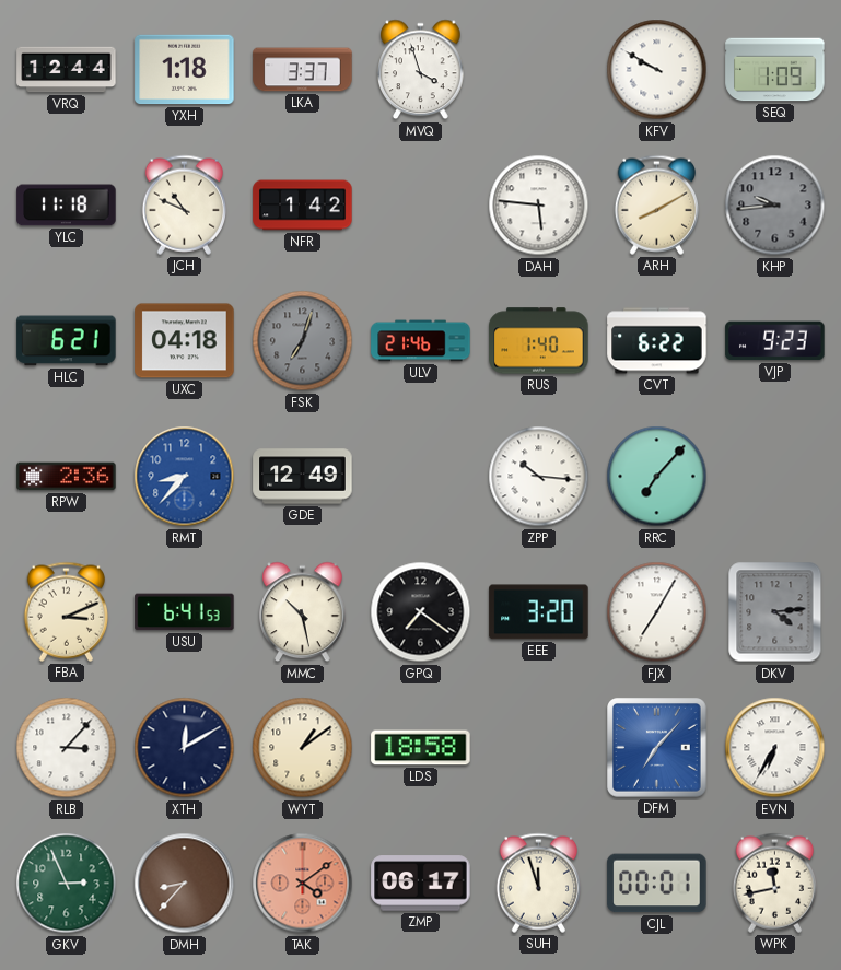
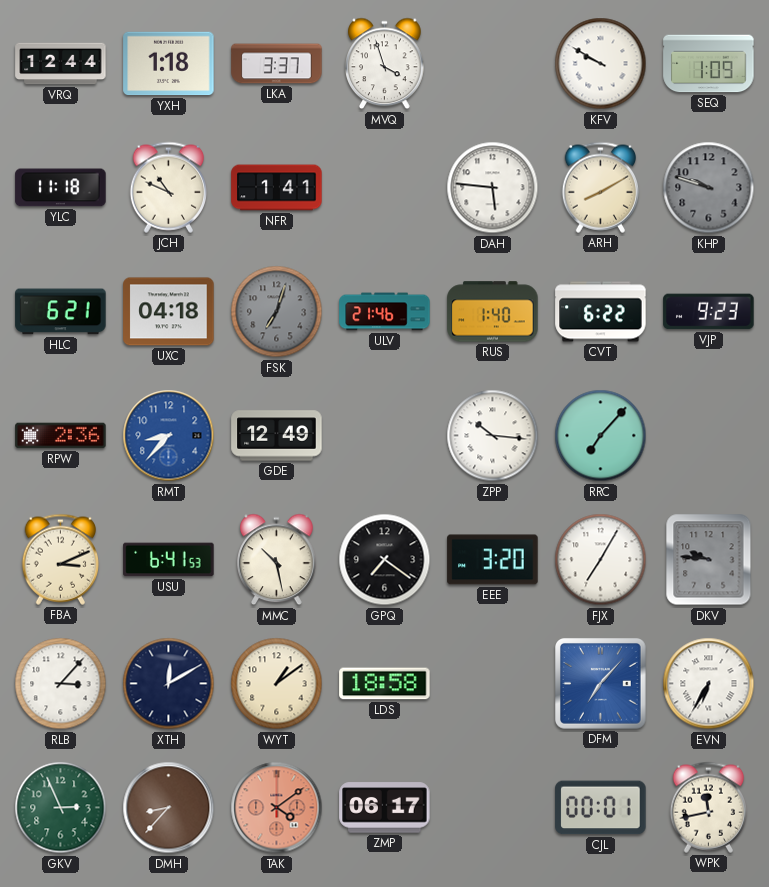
NFR: 1:42 -> 1:41
KHP: 9:44 -> 9:48
DKV: 4:14 -> 9:46
SUH: 11:57 -> none
